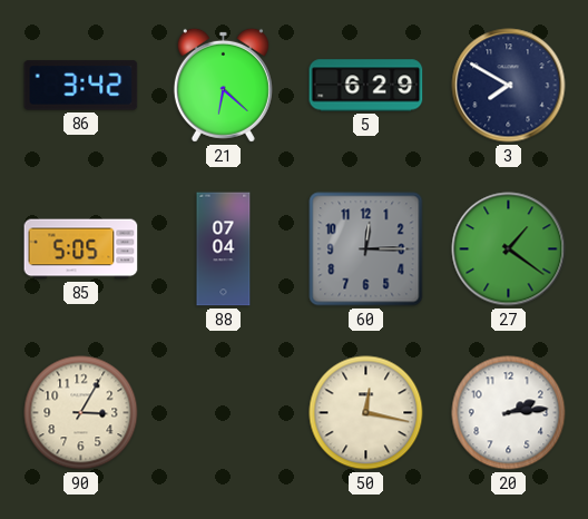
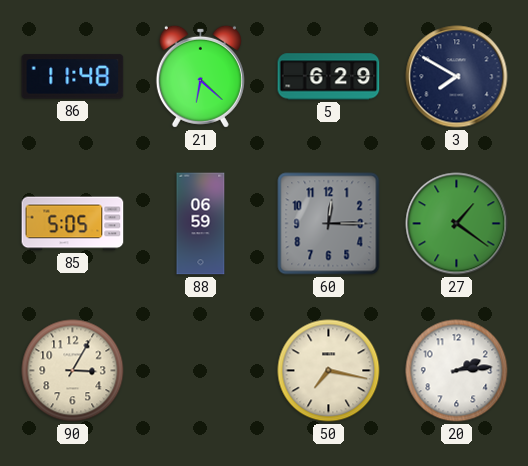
86: 3:42 -> 11:48
88: 07:04 -> 06:59
50: 12:17 -> 7:17
